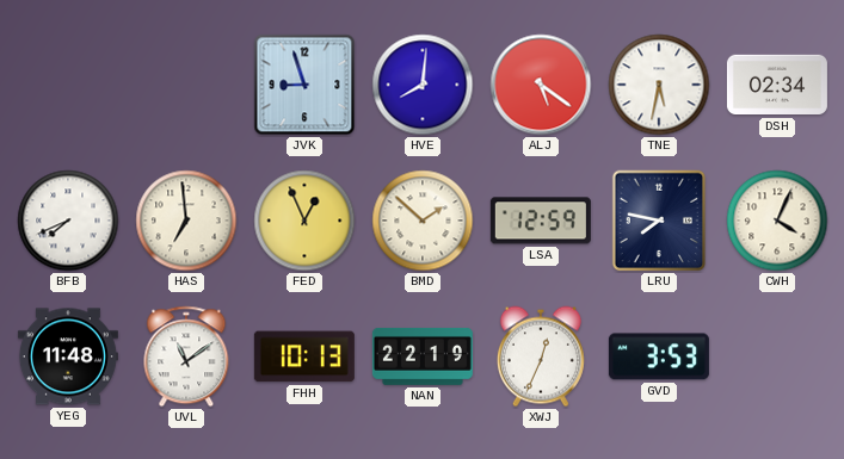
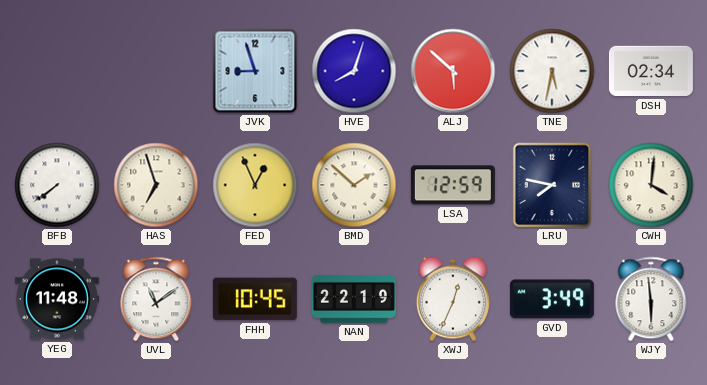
HVE: 8:01 -> 8:03
ALJ: 5:21 -> 5:52
BFB: 7:41 -> 7:39
HAS: 6:59 -> 6:57
CWH: 4:04 -> 4:01
FHH: 10:13 -> 10:45
GVD: 3:53 -> 3:49
WJY: none -> 5:59
